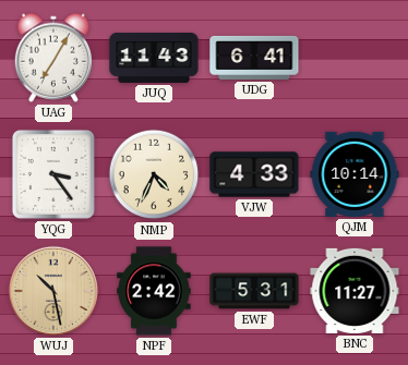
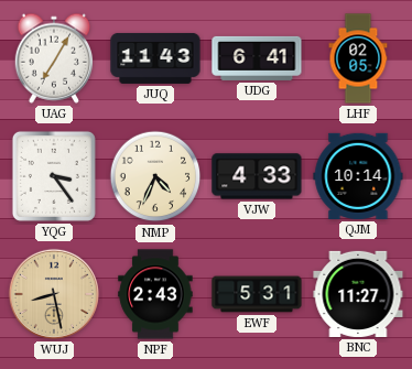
LHF: none -> 02:05
WUJ: 10:28 -> 8:28
NPF: 2:42 -> 2:43
